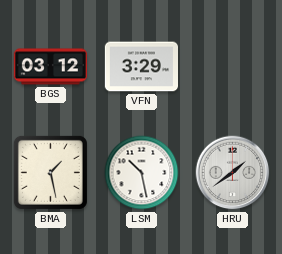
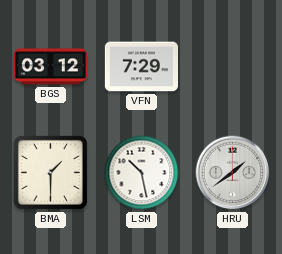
VFN: 3:29 -> 7:29
BMA: 1:28 -> 1:30
